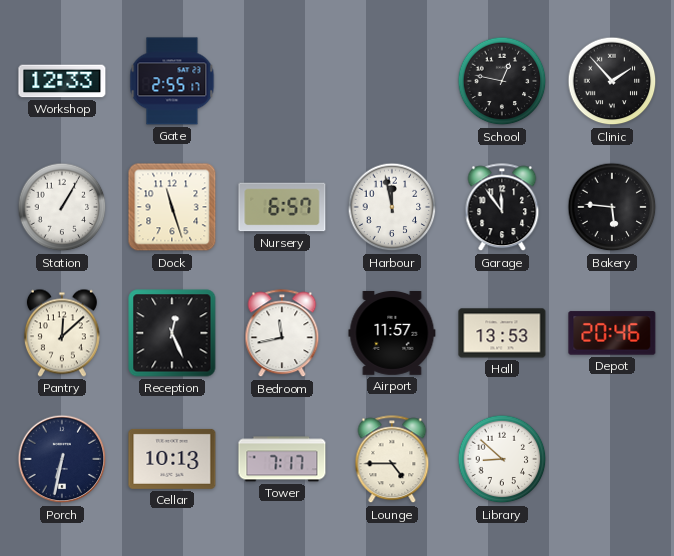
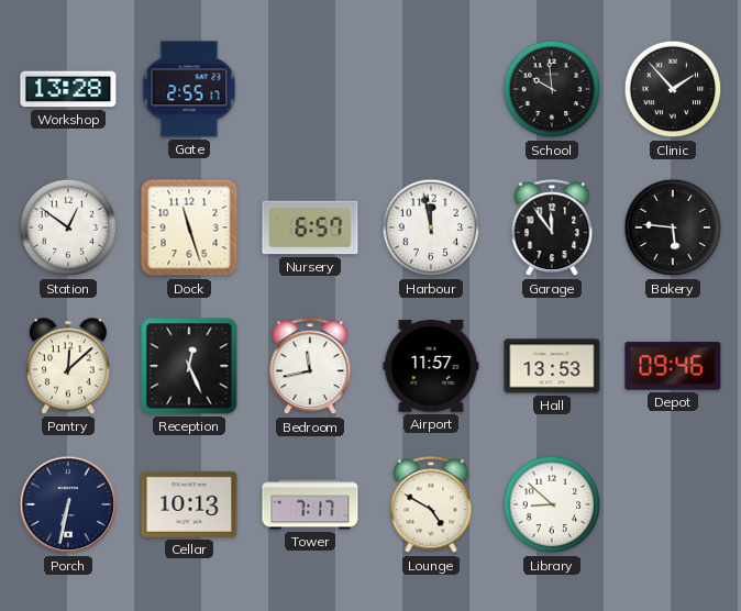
Workshop: 12:33 -> 13:28
School: 12:47 -> 9:59
Station: 1:05 -> 12:51
Depot: 20:46 -> 09:46
Lounge: 4:45 -> 4:50
